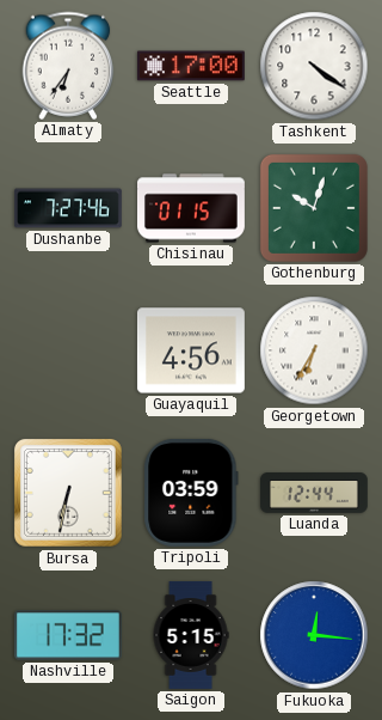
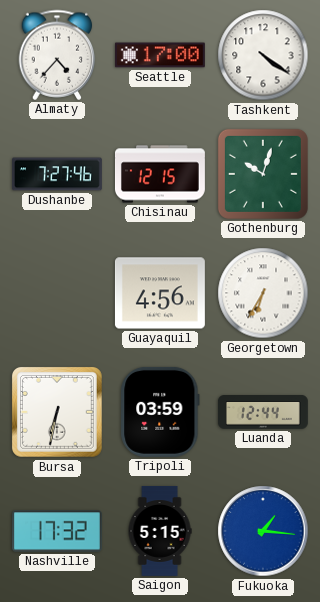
Almaty: 6:36 -> 4:37
Chisinau: 01:15 -> 12:15
Fukuoka: 12:16 -> 1:16
